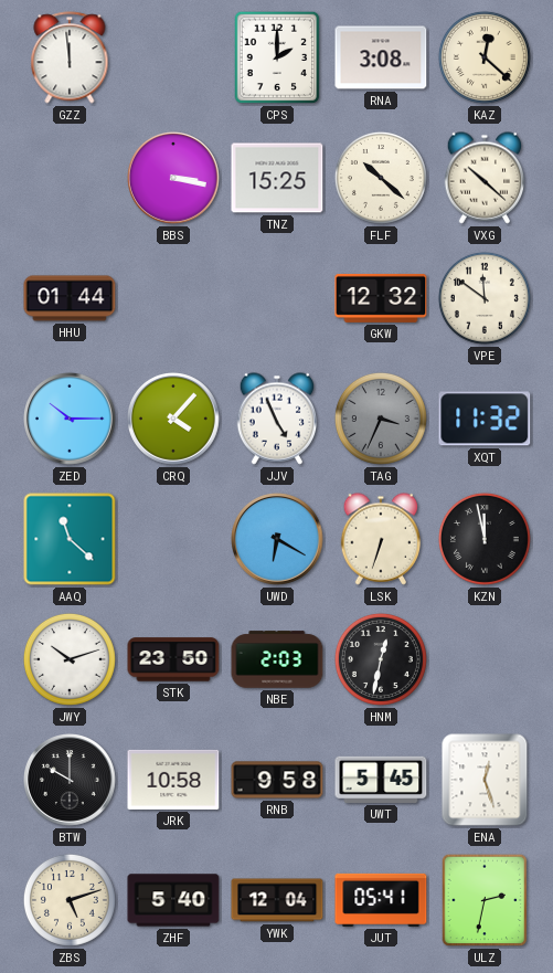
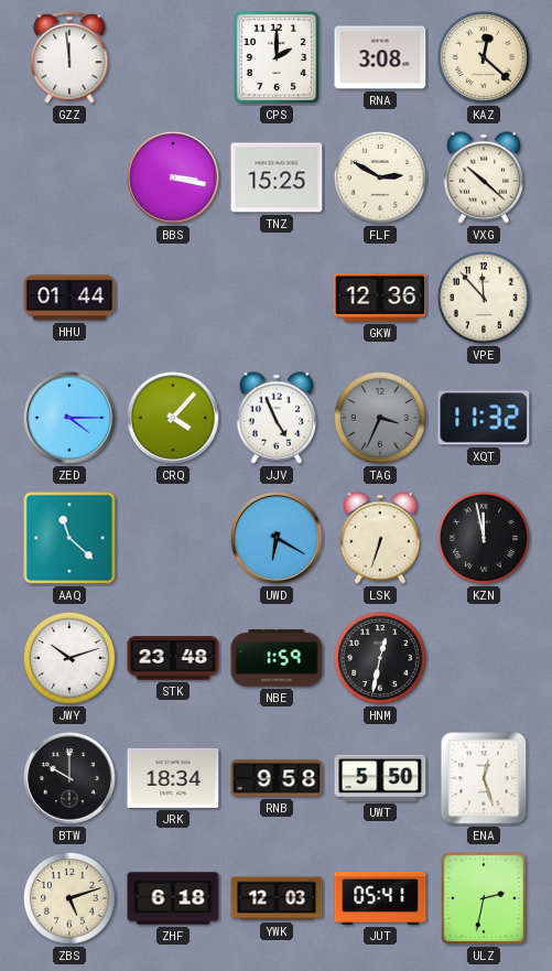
FLF: 10:22 -> 2:50
GKW: 12:32 -> 12:36
VPE: 11:51 -> 11:53
ZED: 10:15 -> 4:15
STK: 23:50 -> 23:48
NBE: 2:03 -> 1:59
JRK: 10:58 -> 18:34
UWT: 5:45 -> 5:50
ZHF: 5:40 -> 6:18
YWK: 12:04 -> 12:03
